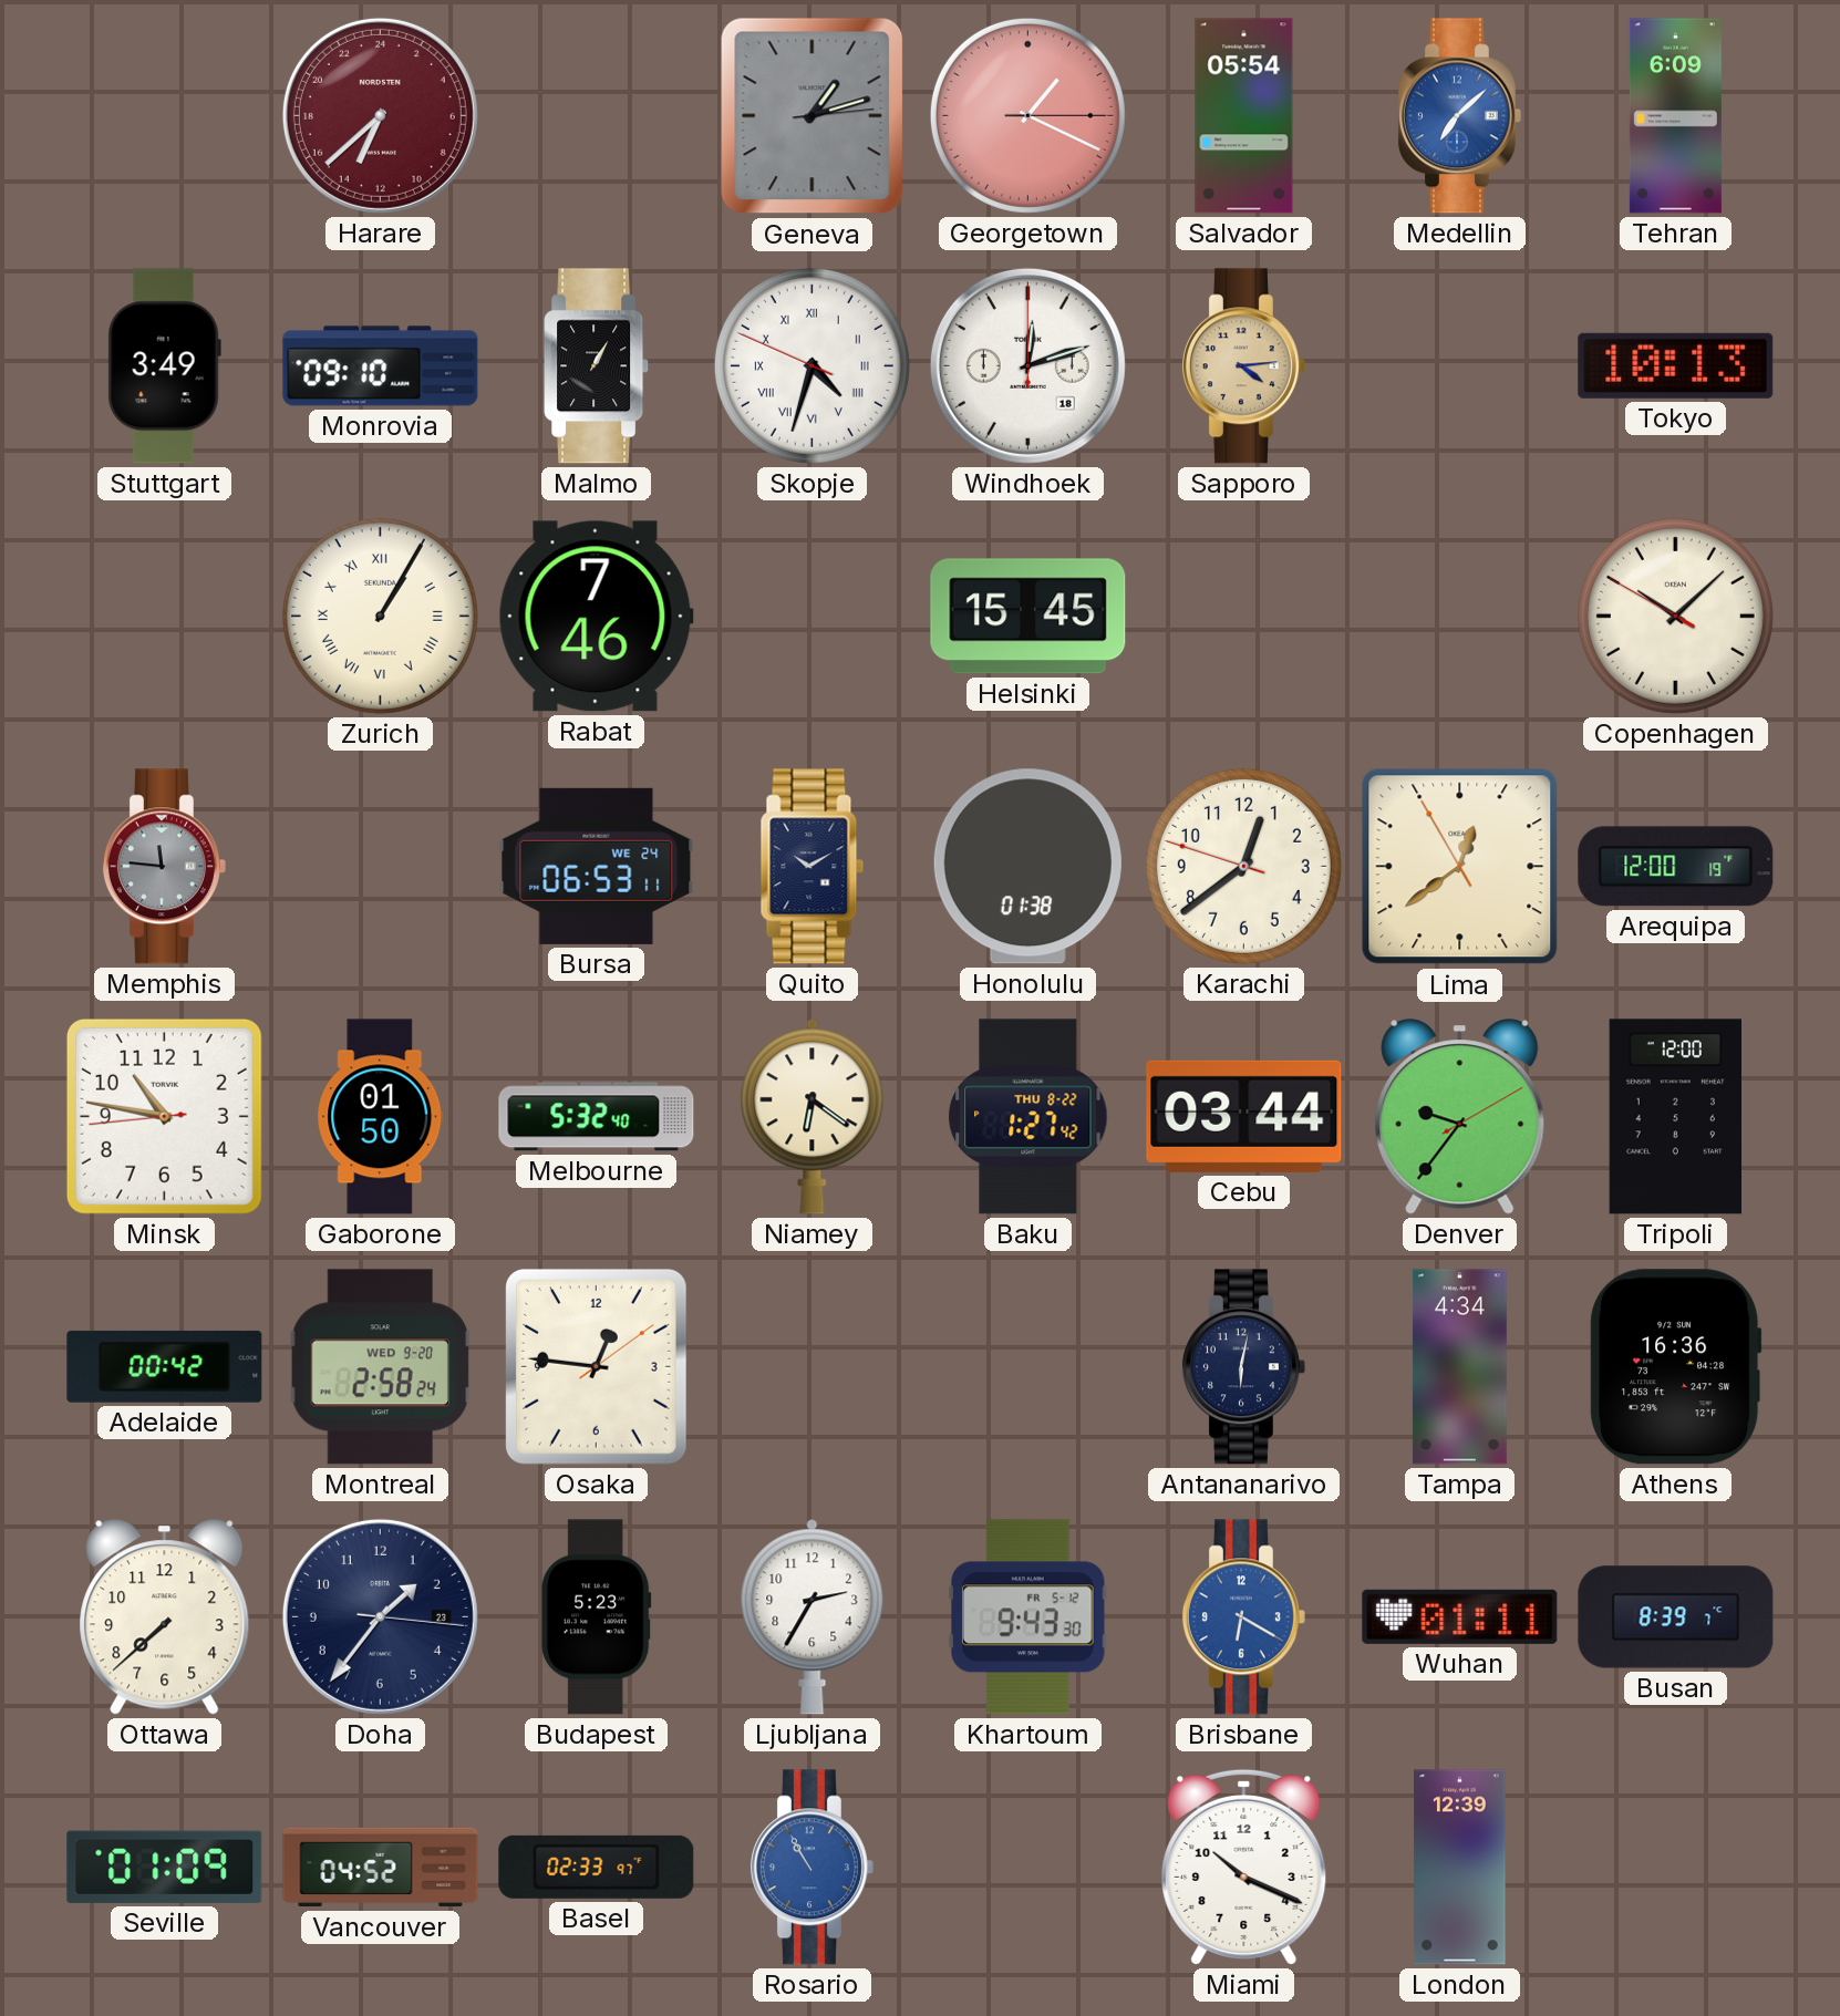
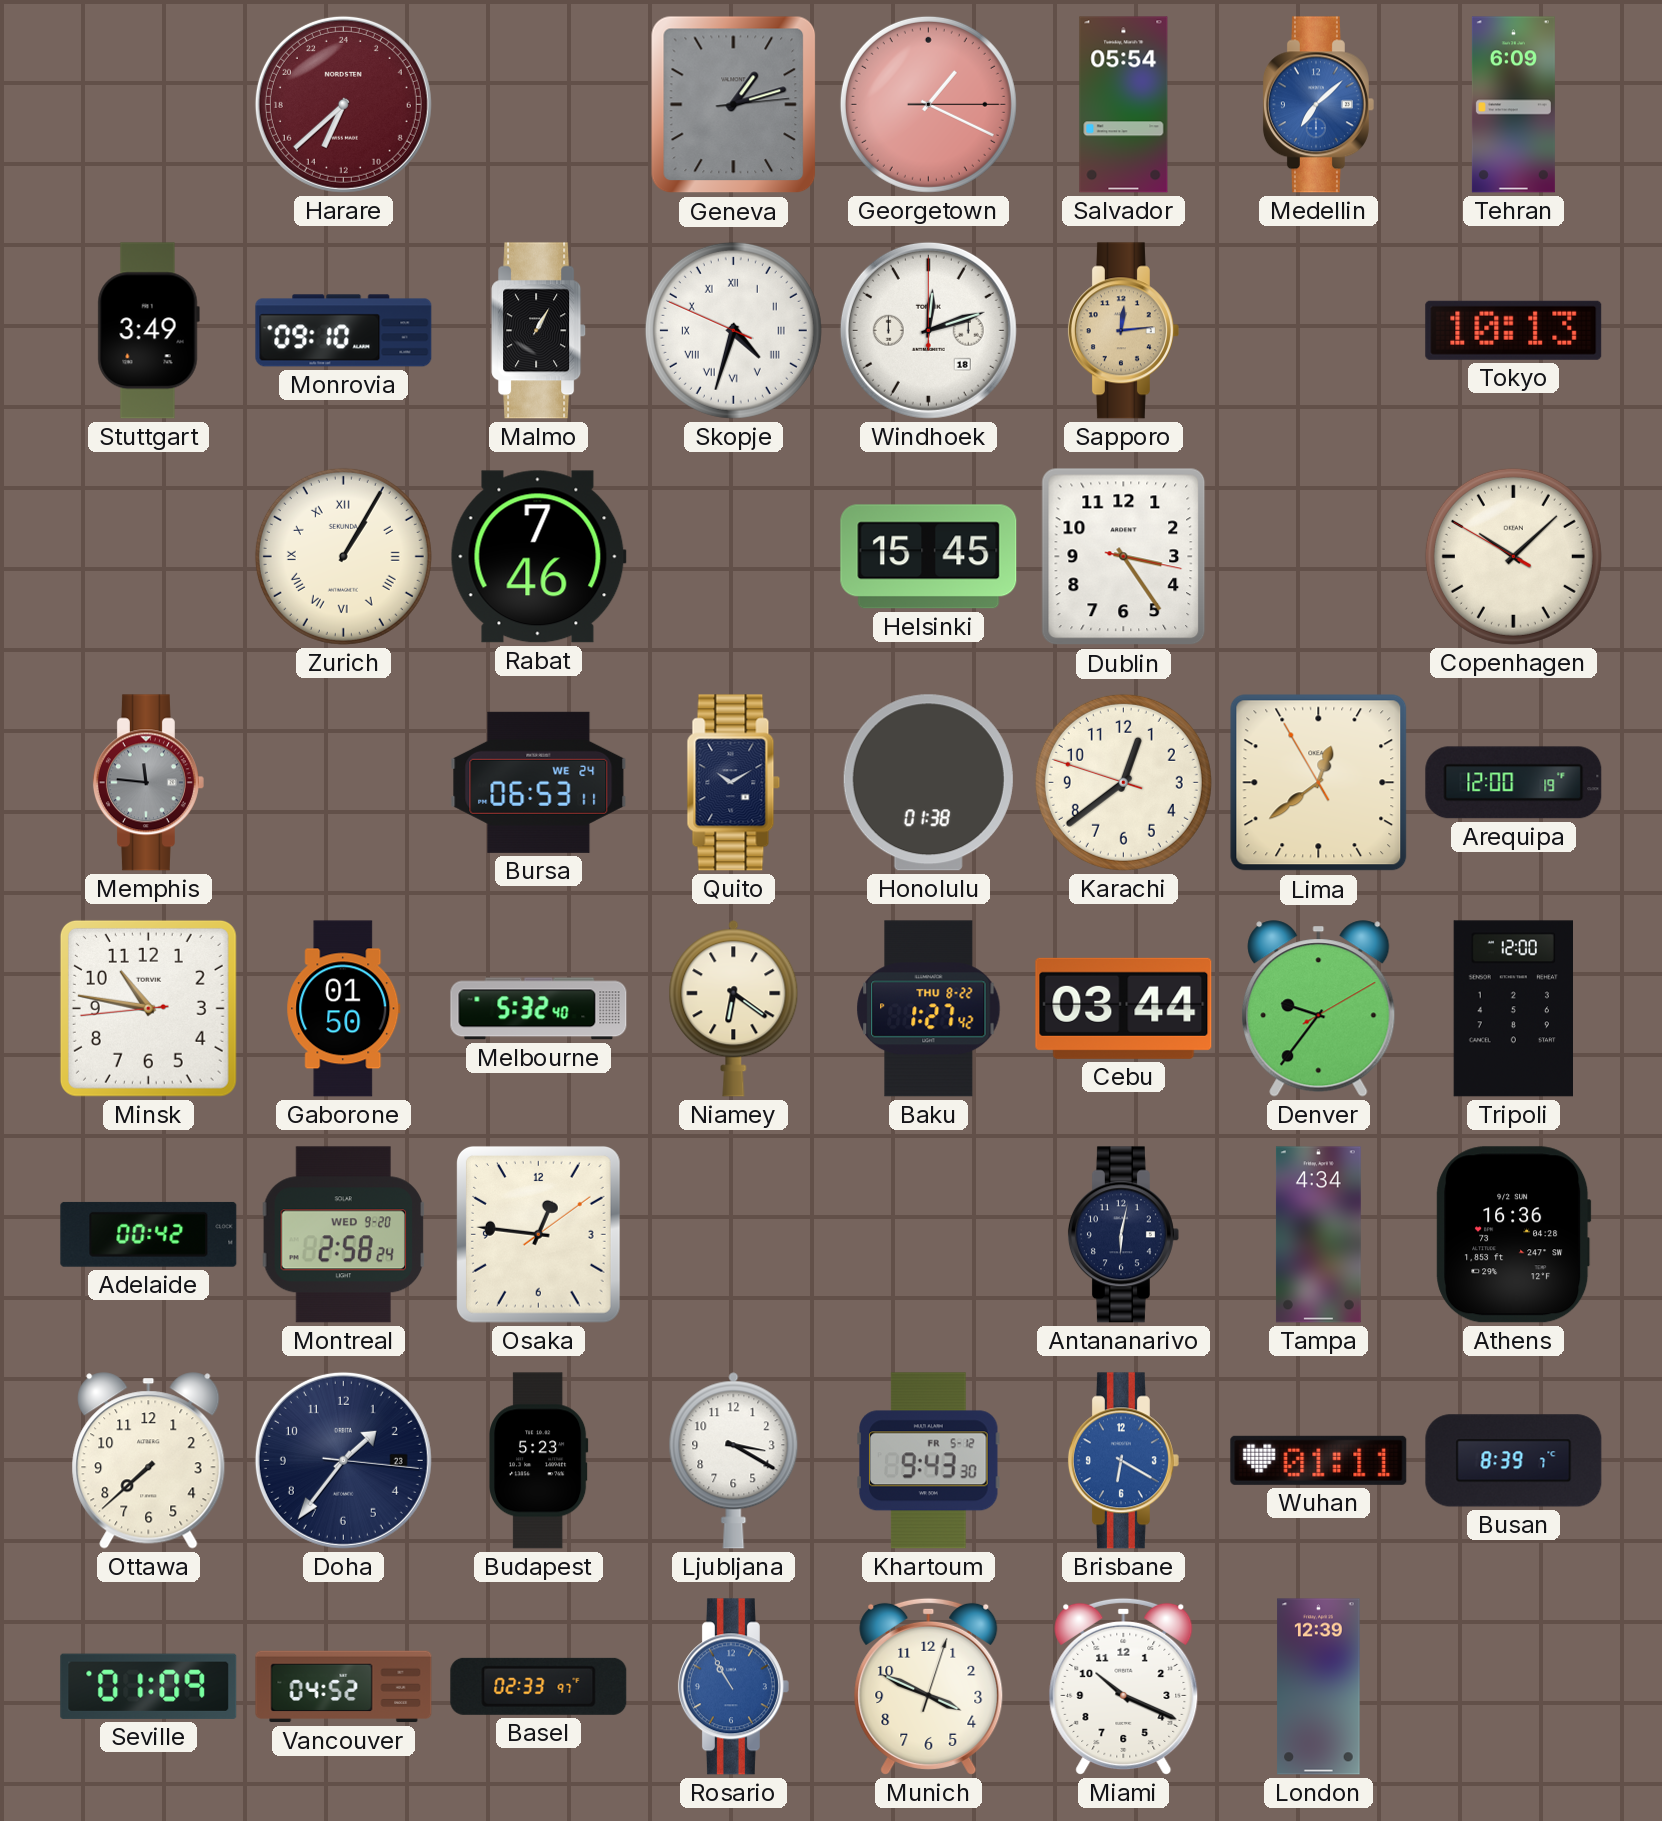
Sapporo: 4:14 -> 12:14
Dublin: none -> 3:24
Ljubljana: 2:35 -> 3:20
Munich: none -> 3:49
